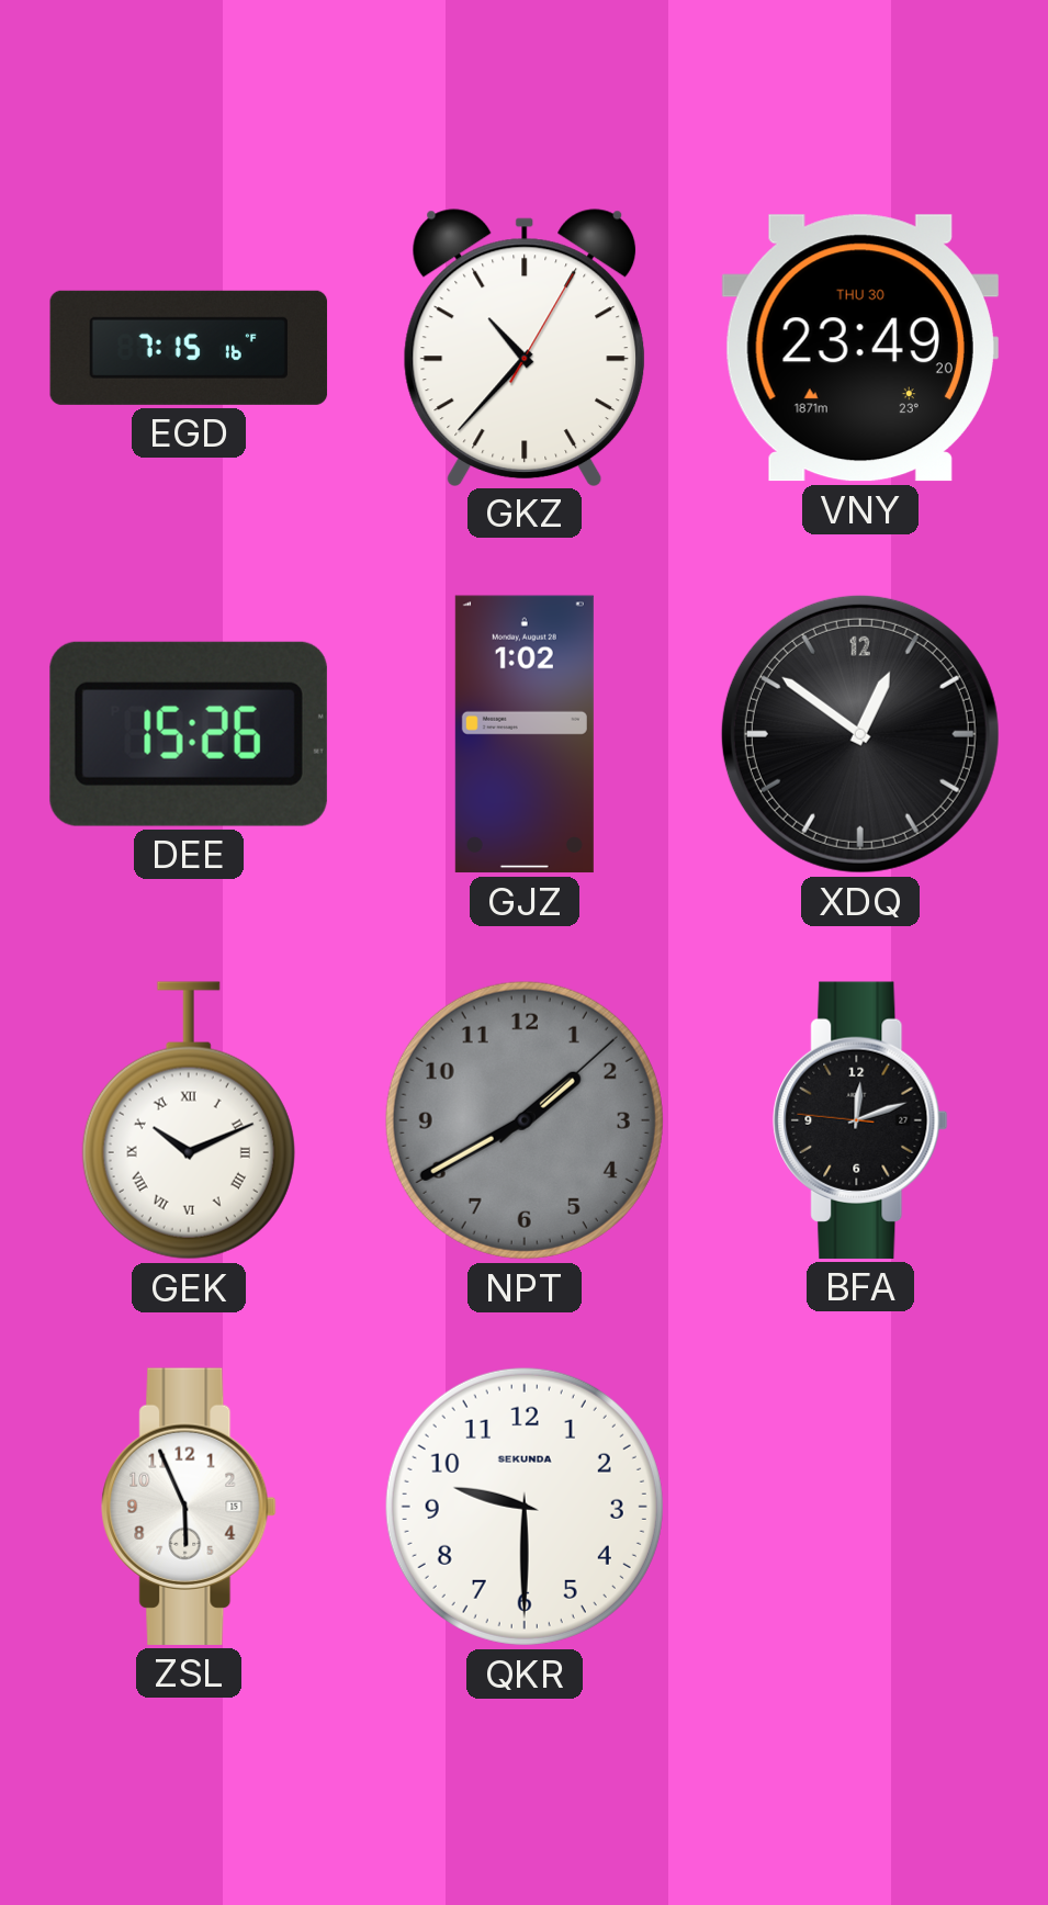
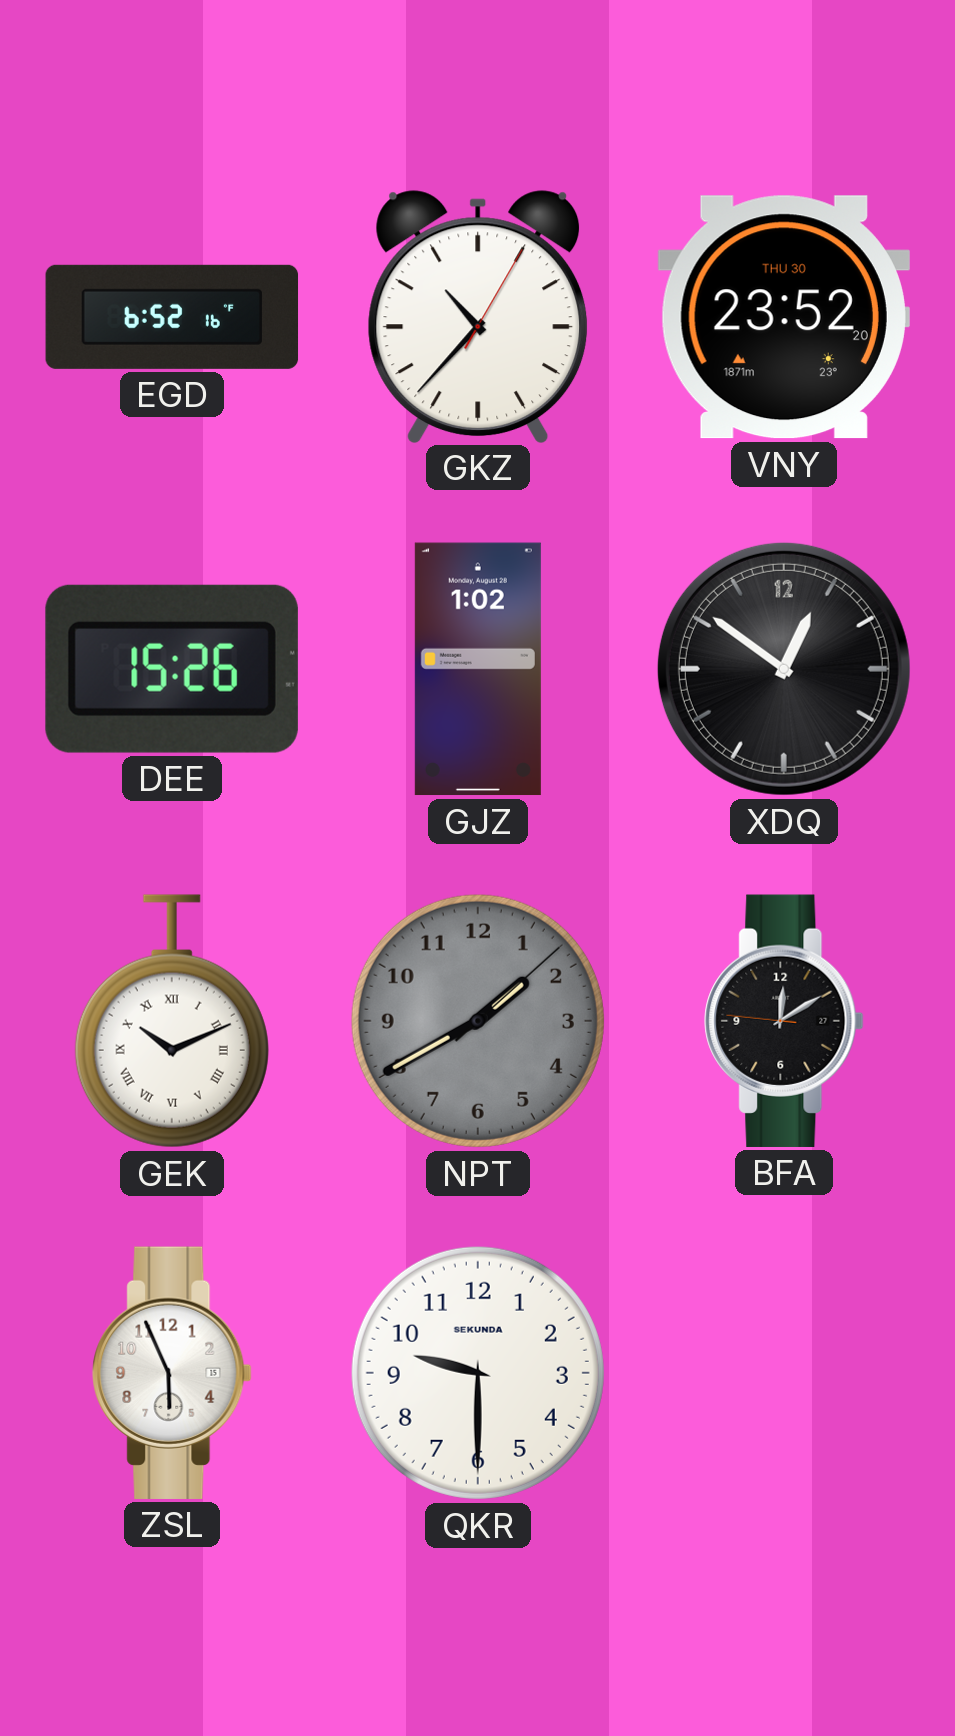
EGD: 7:15 -> 6:52
VNY: 23:49 -> 23:52
BFA: 12:11 -> 12:09
